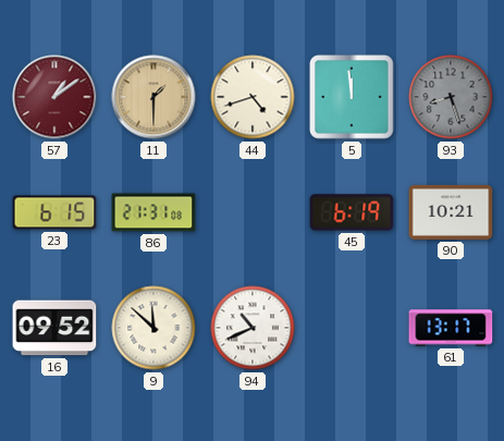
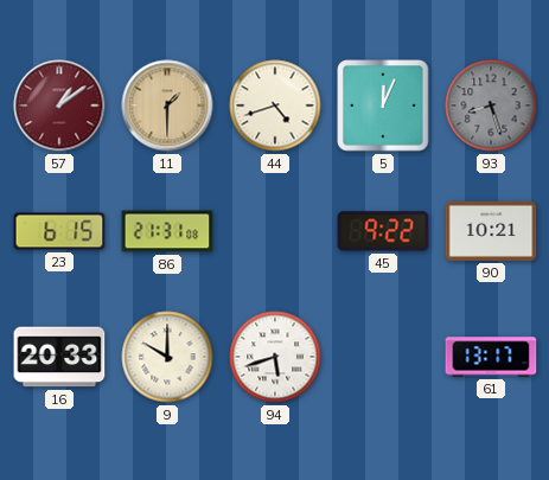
5: 11:59 -> 12:04
45: 6:19 -> 9:22
16: 09:52 -> 20:33
9: 11:52 -> 10:00
94: 10:41 -> 5:42
